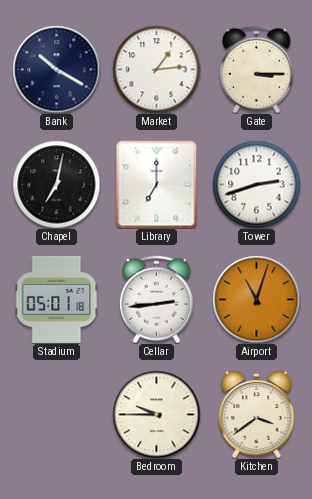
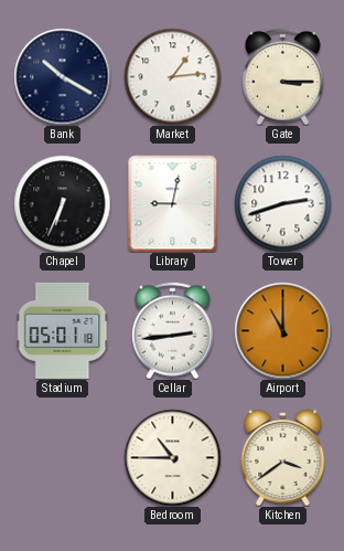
Chapel: 7:02 -> 6:34
Library: 7:00 -> 9:02
Airport: 11:03 -> 11:00
Bedroom: 9:45 -> 10:45
